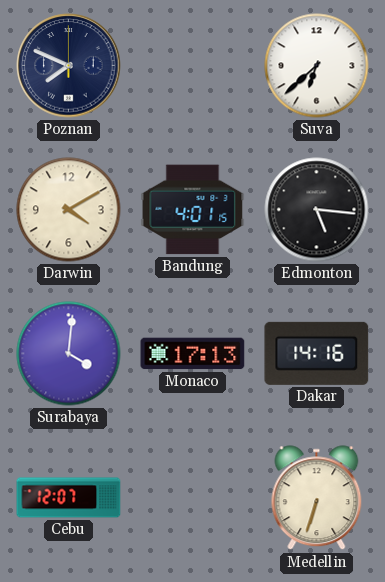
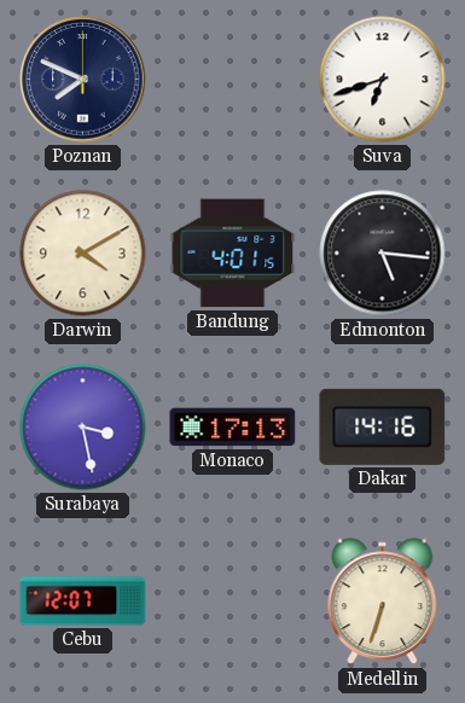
Suva: 6:38 -> 6:42
Surabaya: 4:01 -> 3:28
